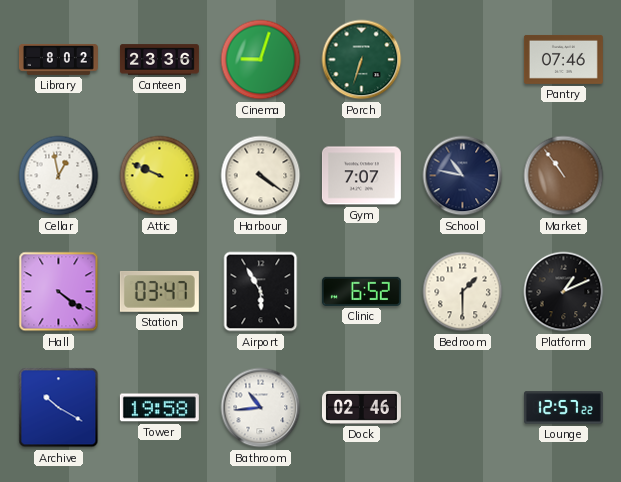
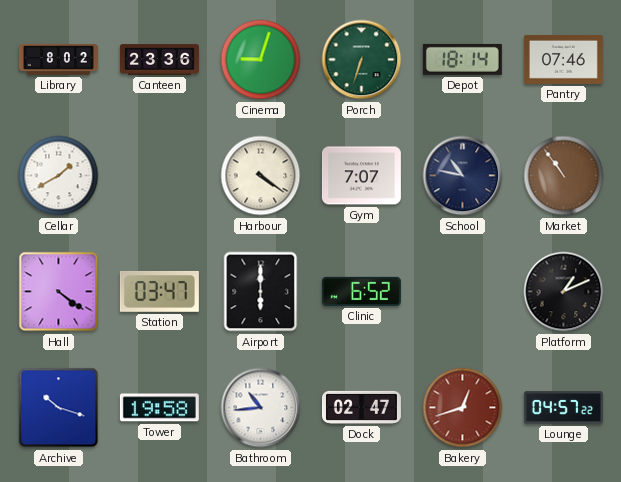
Depot: none -> 18:14
Cellar: 12:58 -> 1:40
Attic: 9:49 -> none
Airport: 5:55 -> 6:00
Bedroom: 1:30 -> none
Archive: 10:20 -> 10:18
Dock: 02:46 -> 02:47
Bakery: none -> 12:42
Lounge: 12:57 -> 04:57
